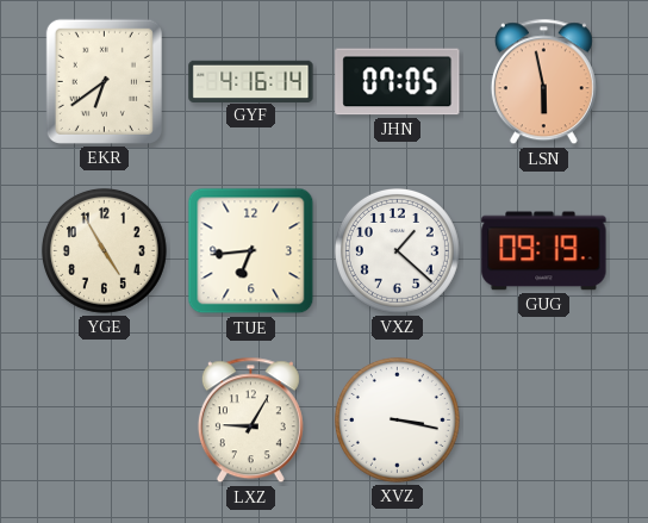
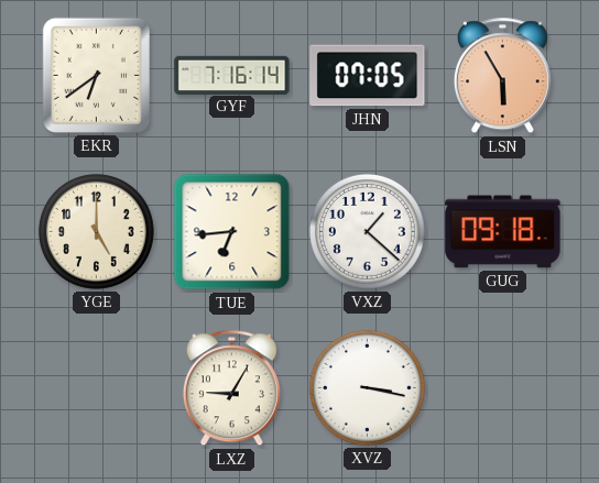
GYF: 4:16 -> 7:16
LSN: 5:58 -> 5:55
YGE: 4:55 -> 5:00
GUG: 09:19 -> 09:18
